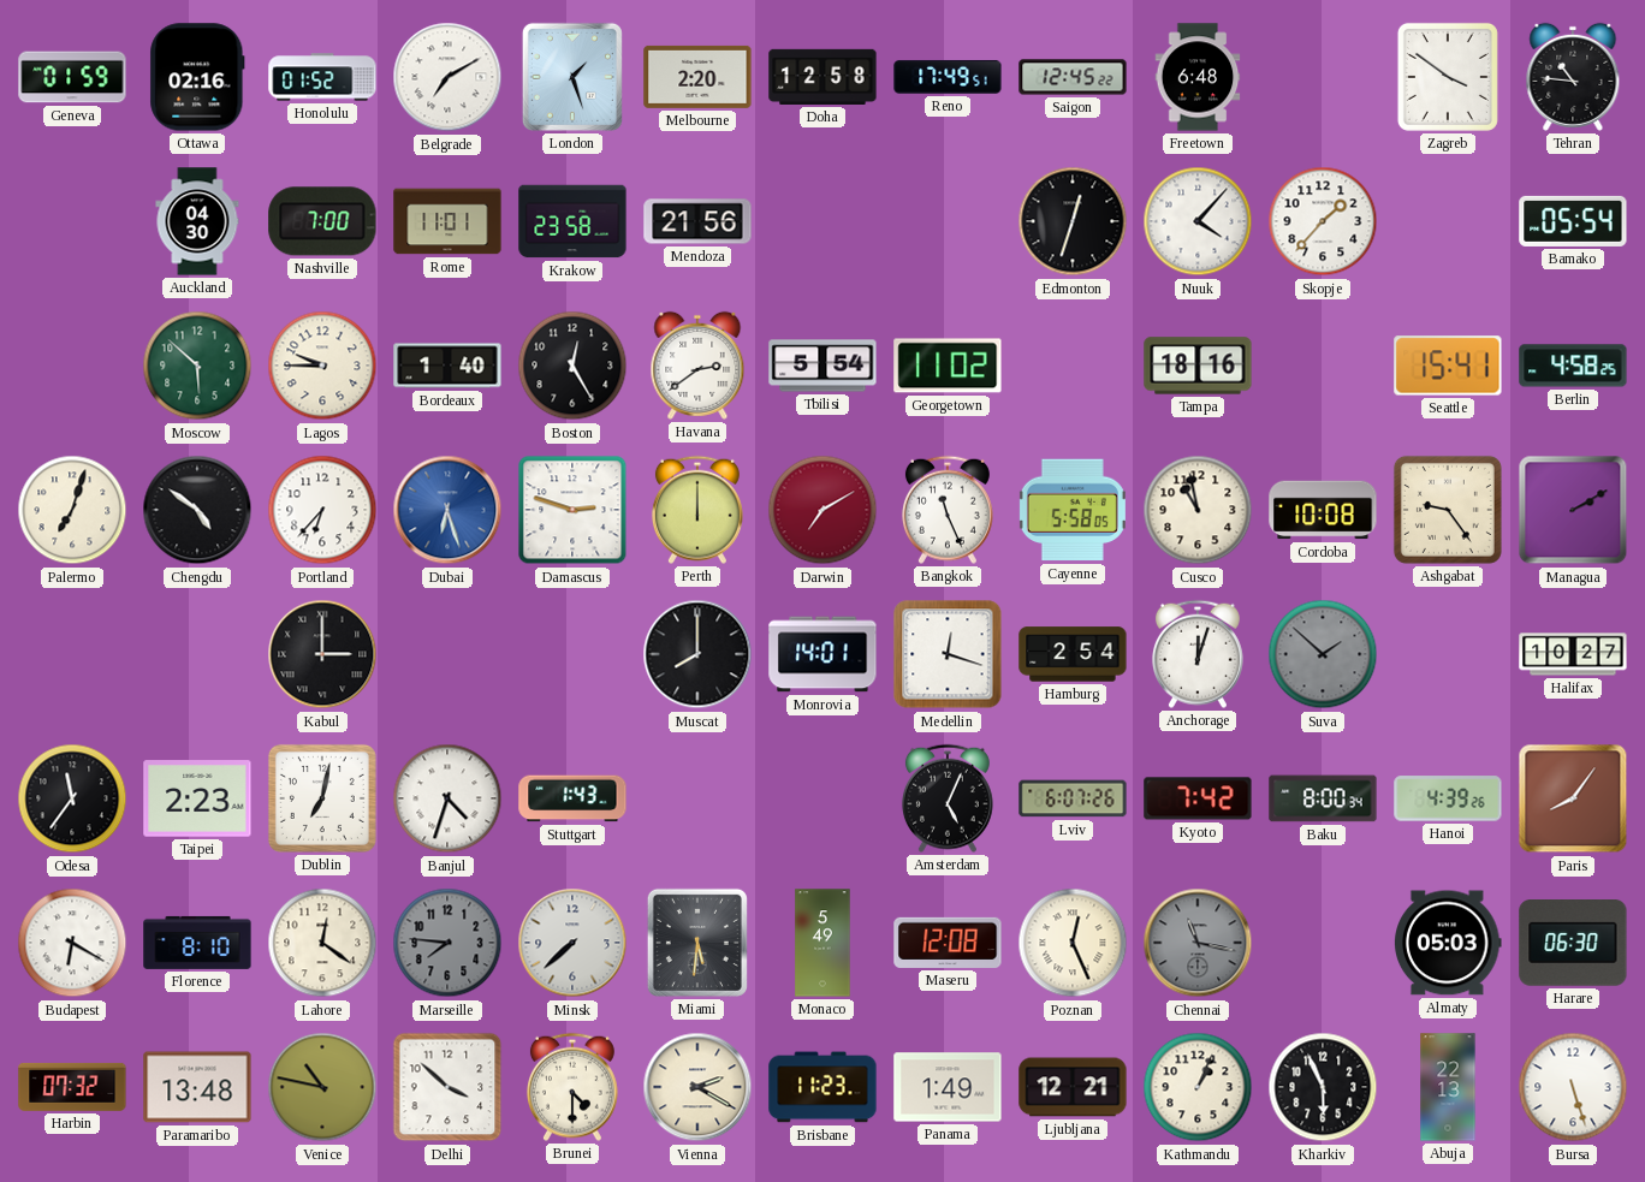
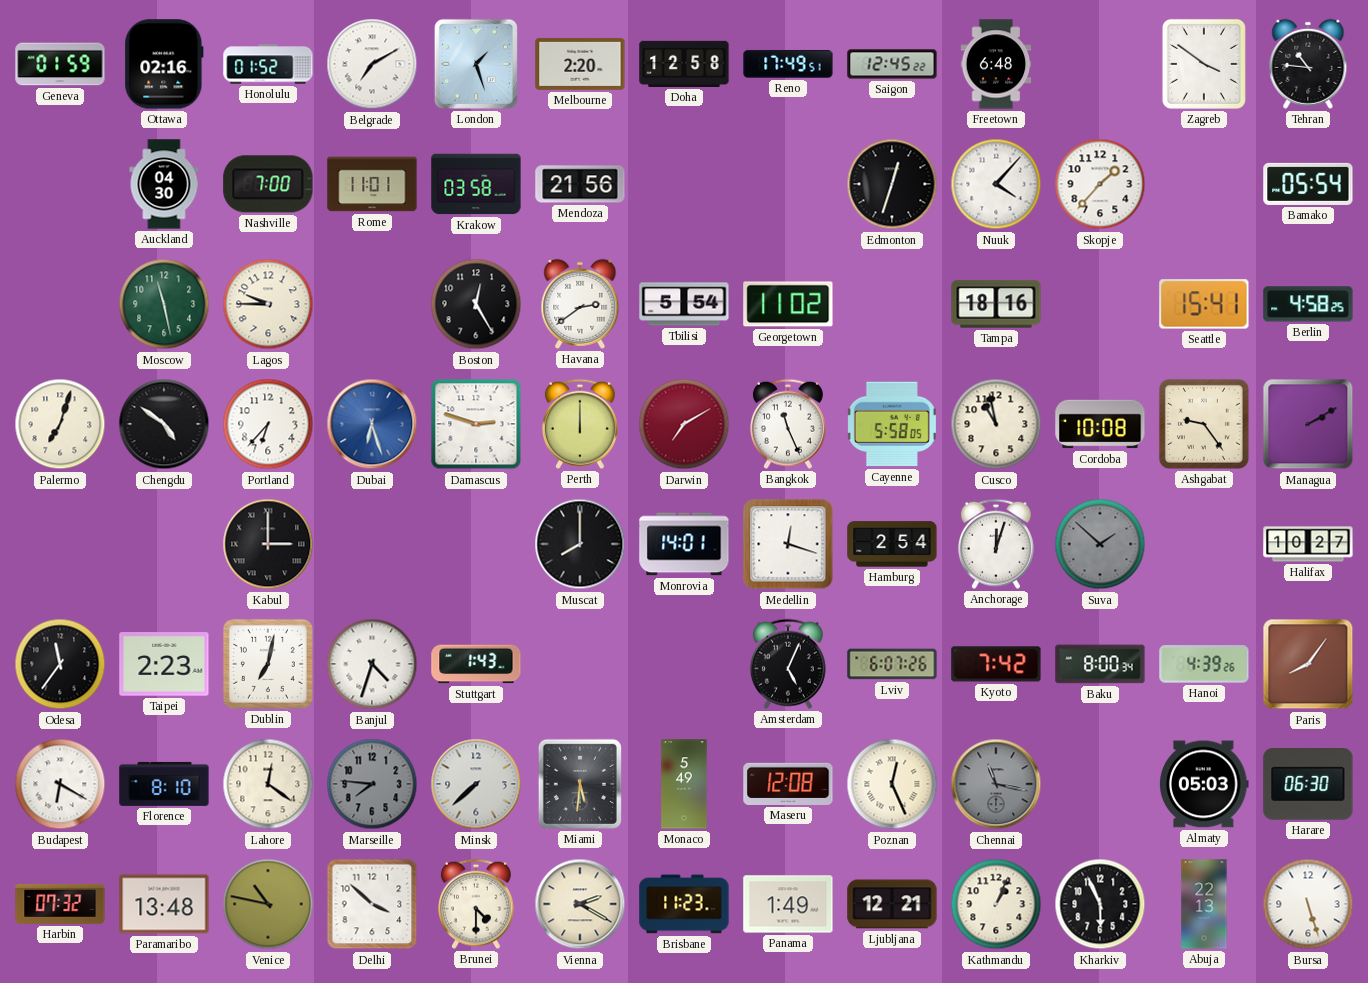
Krakow: 23:58 -> 03:58
Moscow: 5:52 -> 11:28
Bordeaux: 1:40 -> none
